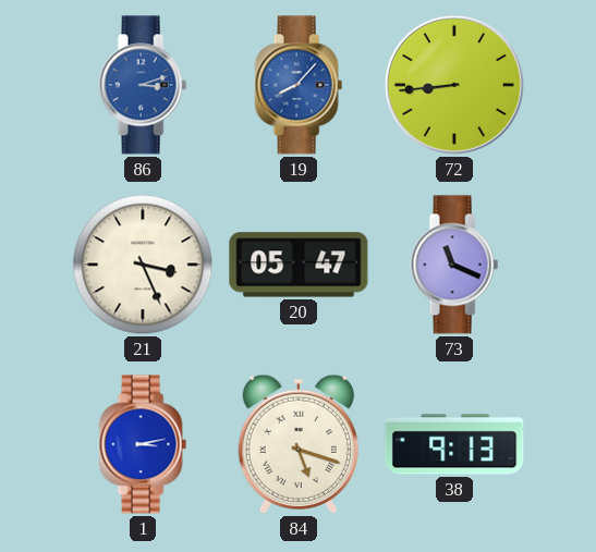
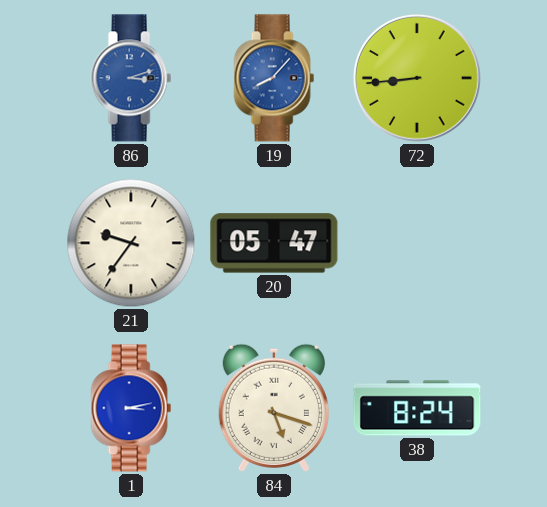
21: 3:26 -> 9:36
73: 11:19 -> none
38: 9:13 -> 8:24
